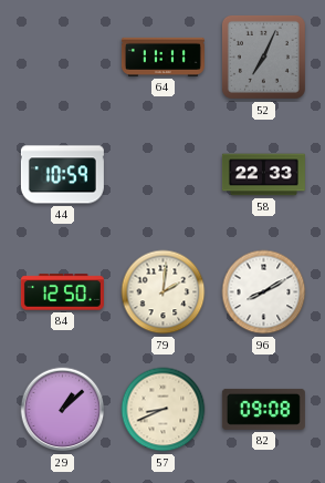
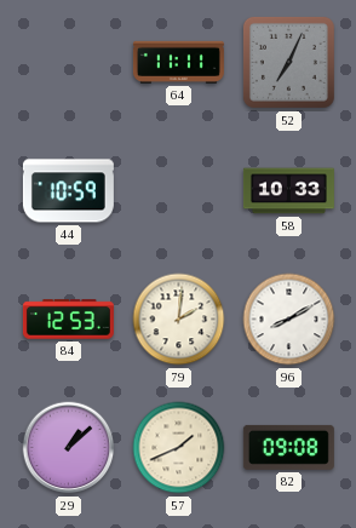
58: 22:33 -> 10:33
84: 12:50 -> 12:53
57: 8:41 -> 1:41
